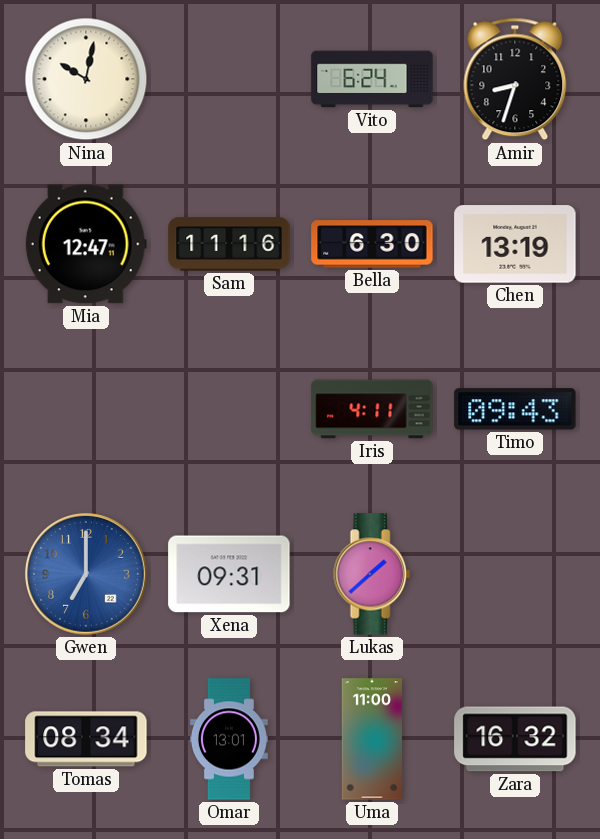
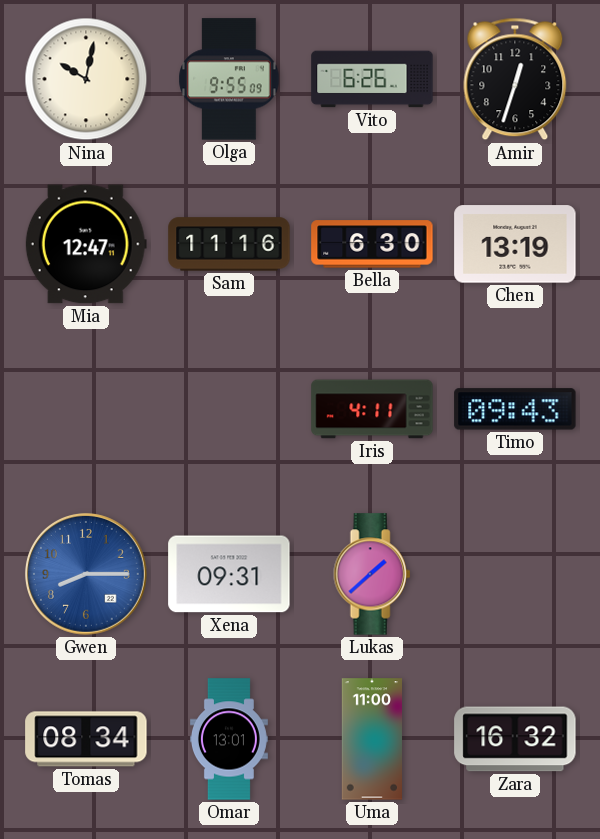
Olga: none -> 9:55
Vito: 6:24 -> 6:26
Amir: 8:33 -> 12:33
Gwen: 7:00 -> 8:15
